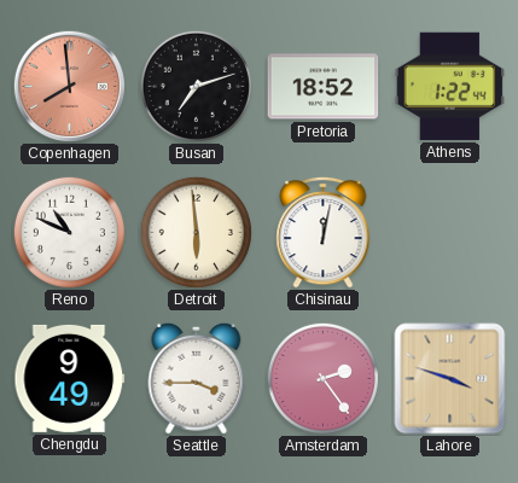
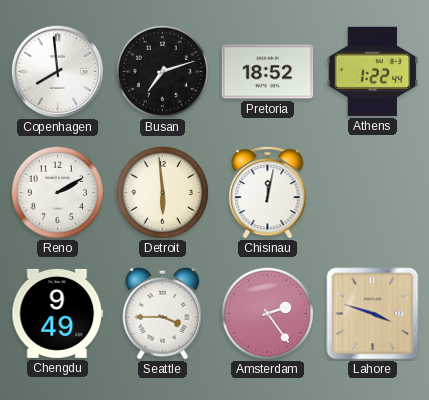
Copenhagen dial: salmon -> white
Reno: 10:49 -> 2:10
